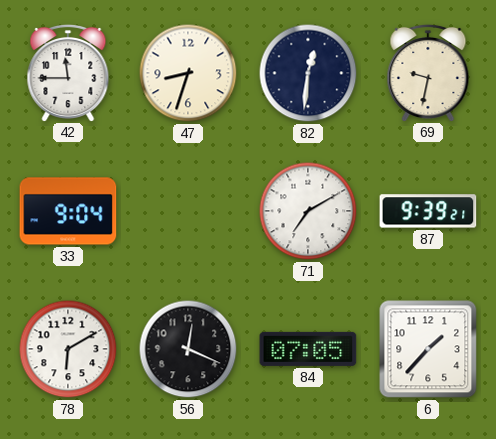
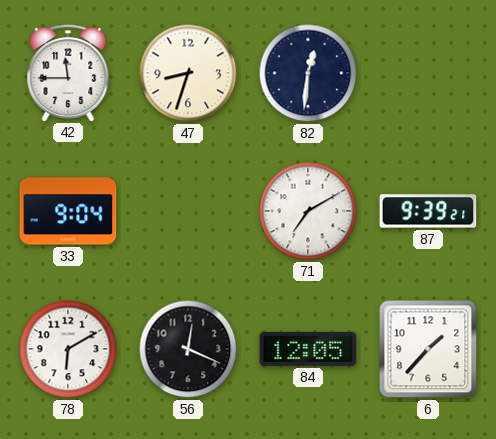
69: 9:32 -> none
84: 07:05 -> 12:05
